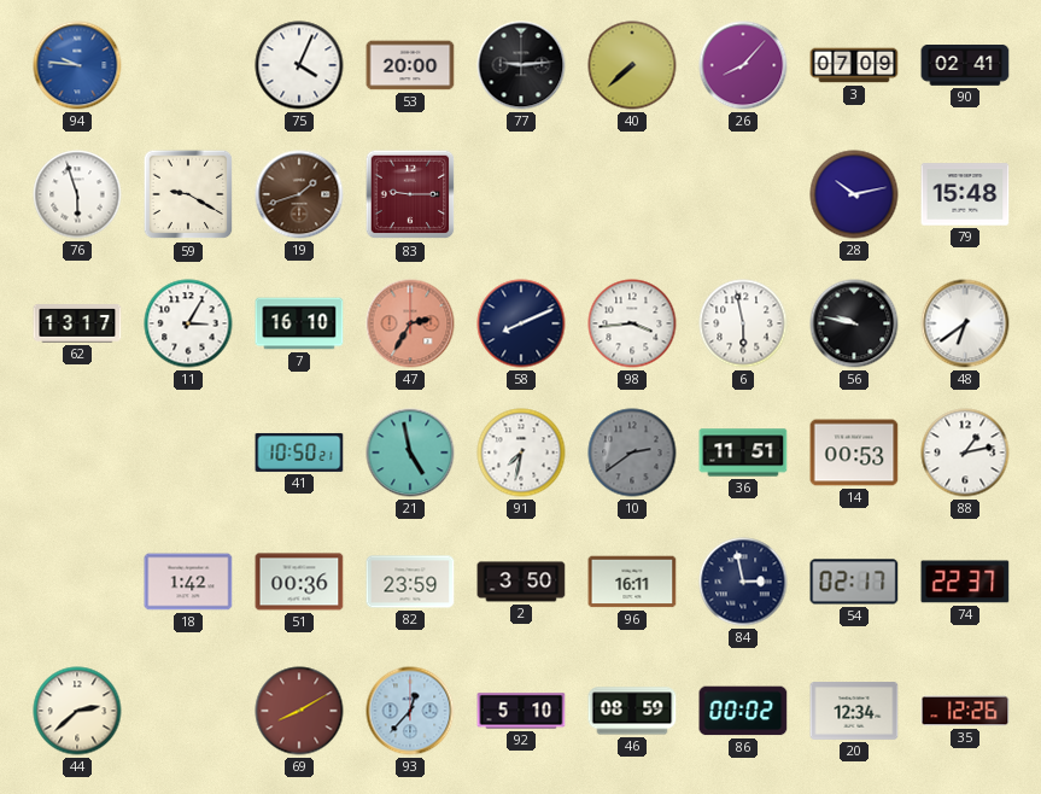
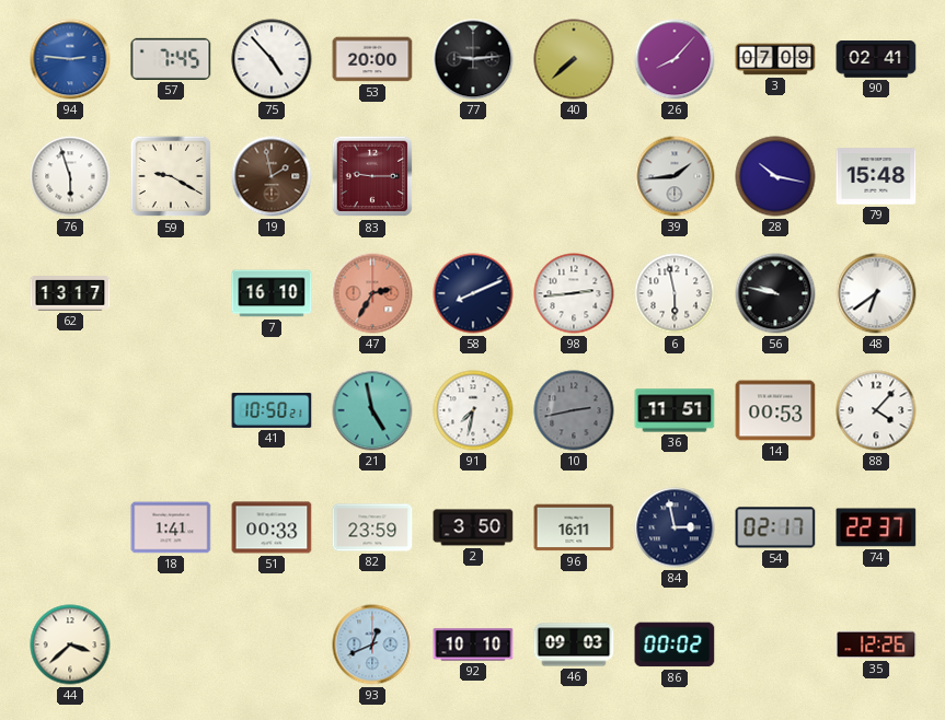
94: 9:46 -> 2:46
57: none -> 7:45
75: 4:04 -> 4:53
19: 1:42 -> 1:58
39: none -> 1:44
28: 10:13 -> 10:17
11: 3:05 -> none
98: 3:44 -> 2:44
10: 2:39 -> 2:43
88: 1:13 -> 4:07
18: 1:42 -> 1:41
51: 00:36 -> 00:33
44: 2:38 -> 3:38
69: 8:10 -> none
93: 12:37 -> 12:41
92: 5:10 -> 10:10
46: 08:59 -> 09:03
20: 12:34 -> none
